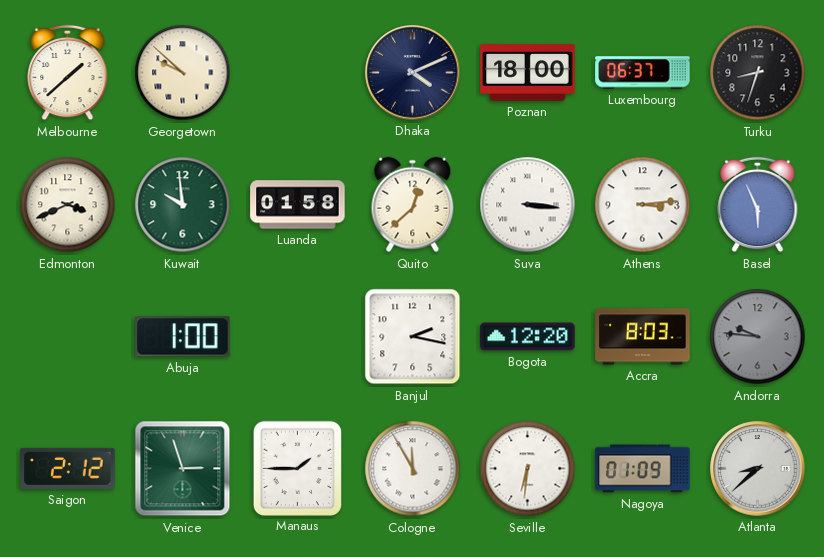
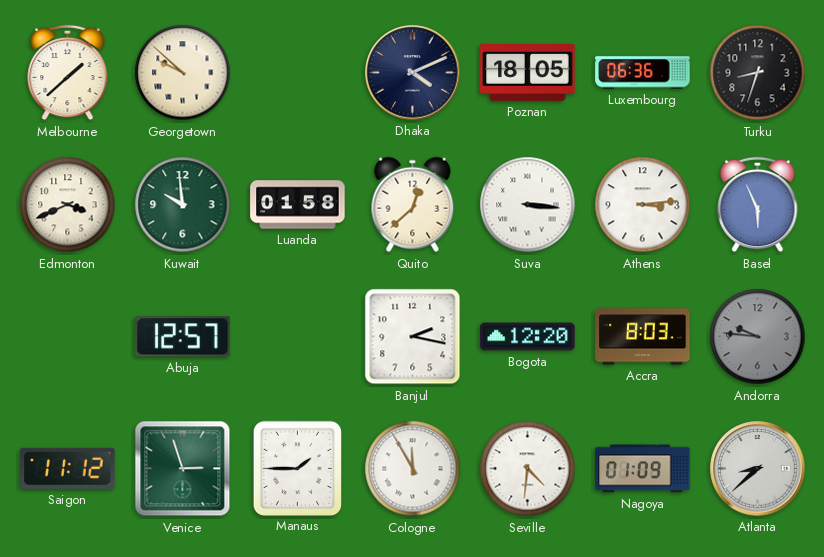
Poznan: 18:00 -> 18:05
Luxembourg: 06:37 -> 06:36
Abuja: 1:00 -> 12:57
Saigon: 2:12 -> 11:12
Seville: 6:31 -> 4:31
